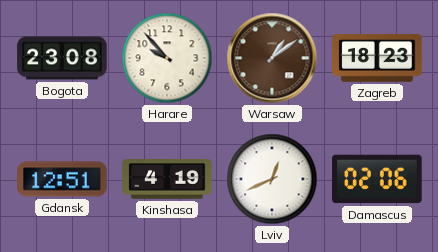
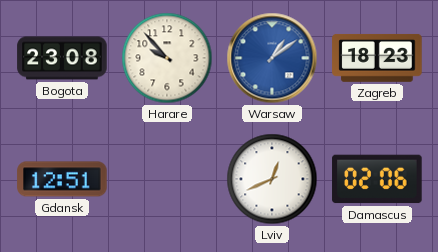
Warsaw dial: brown -> blue
Kinshasa: 4:19 -> none
